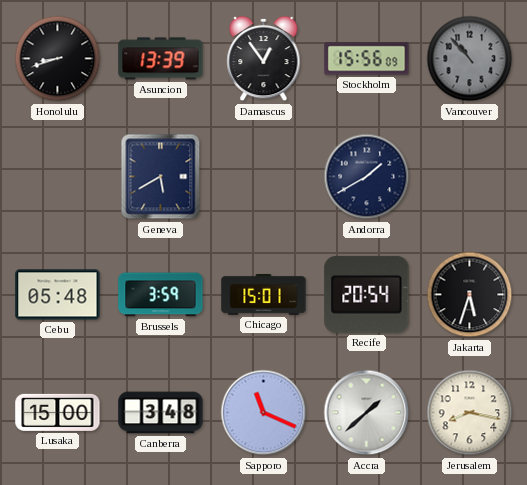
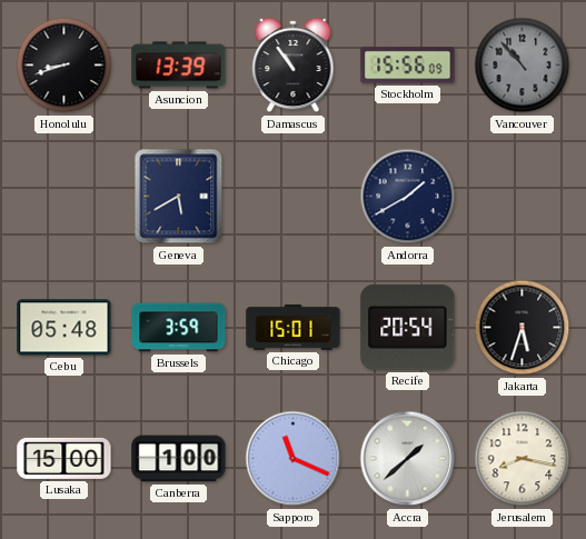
Damascus: 12:54 -> 10:54
Canberra: 3:48 -> 1:00
